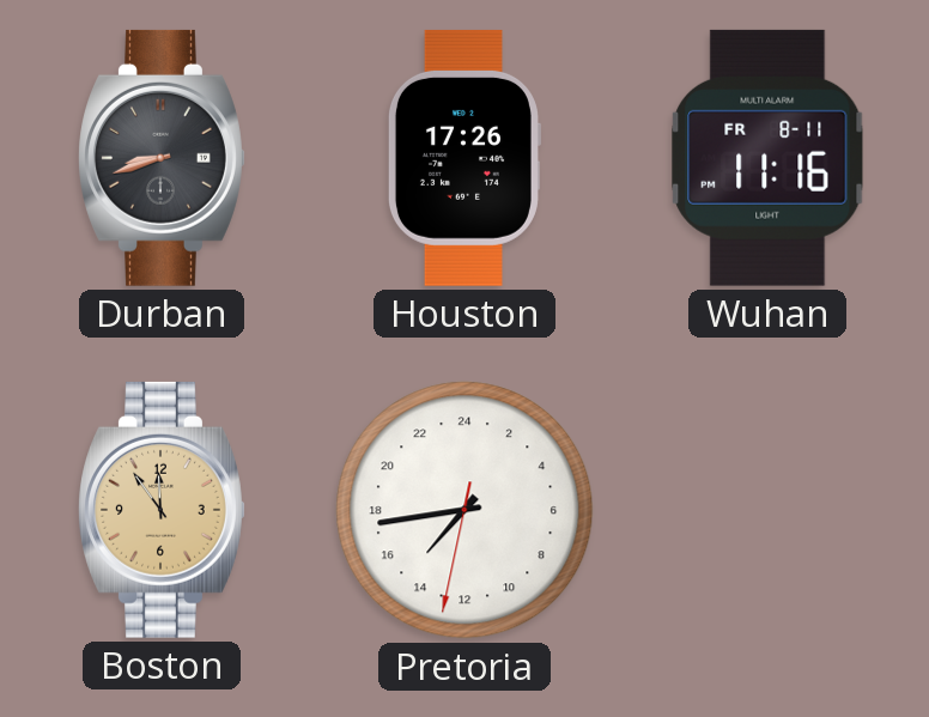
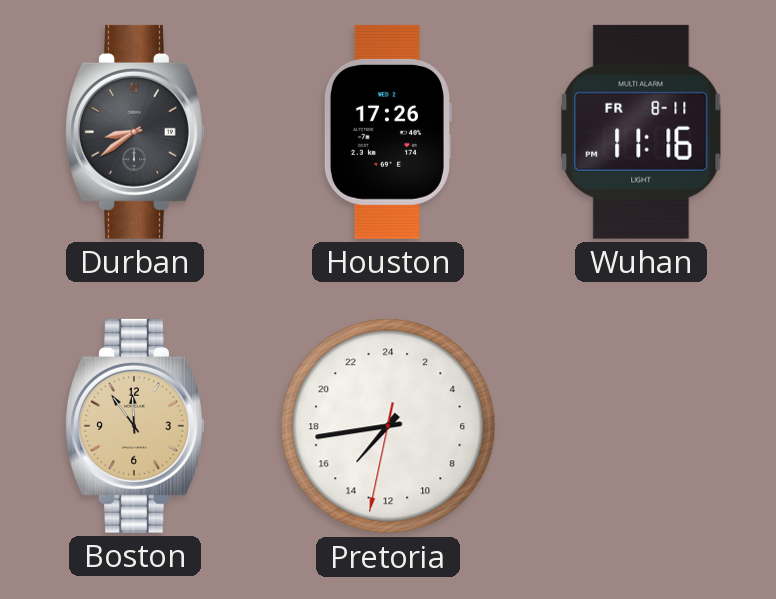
Durban: 8:42 -> 8:39
